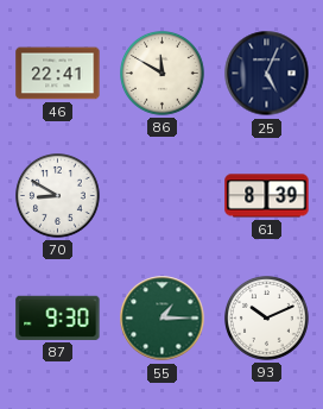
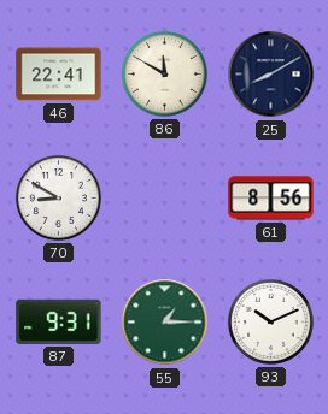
25: 5:04 -> 8:10
61: 8:39 -> 8:56
87: 9:30 -> 9:31
